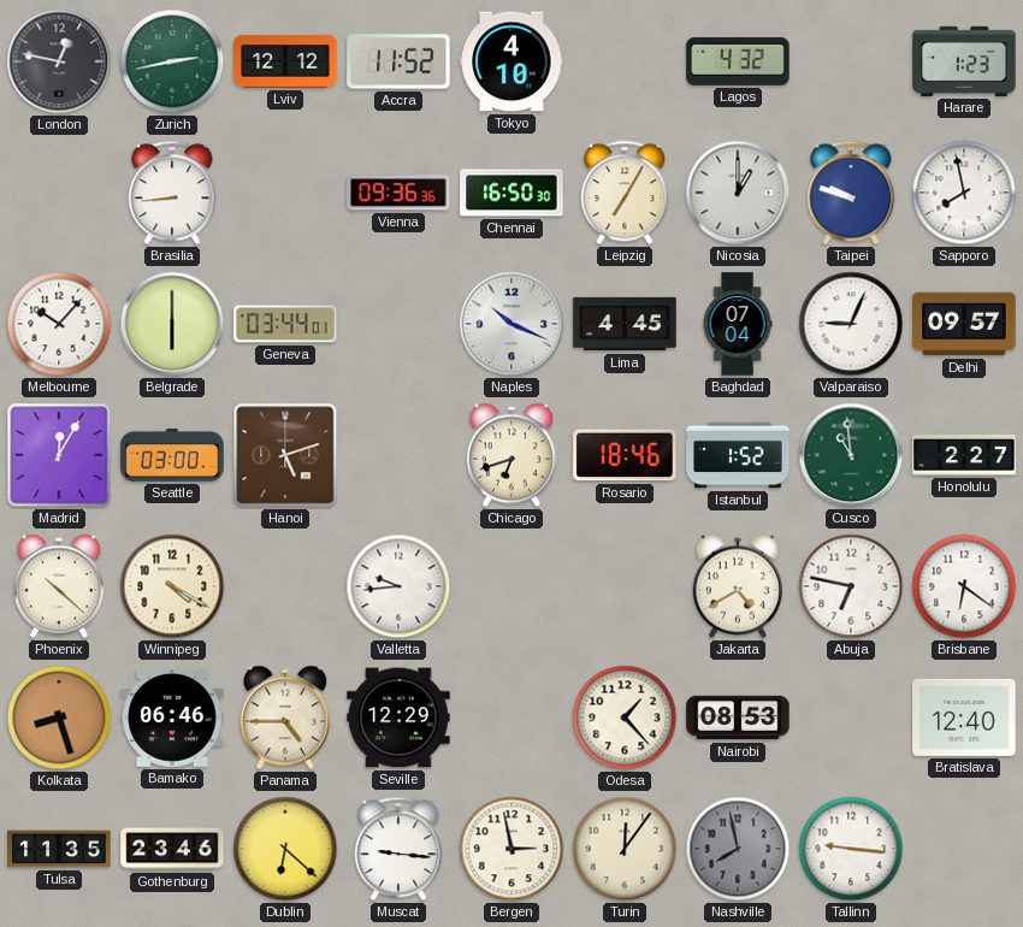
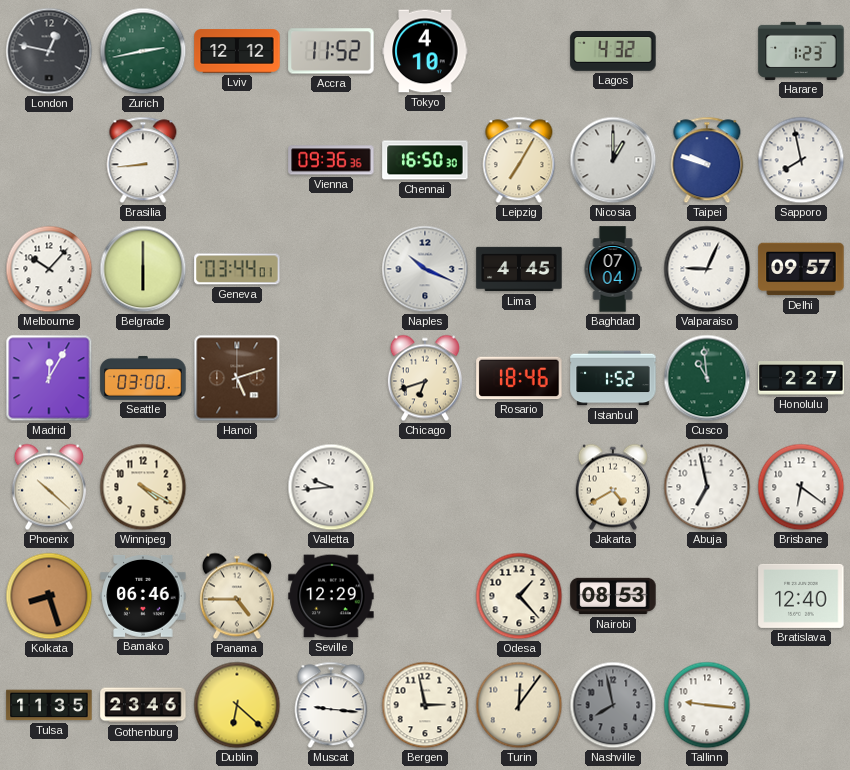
Abuja: 6:47 -> 6:58
